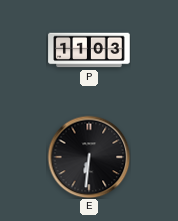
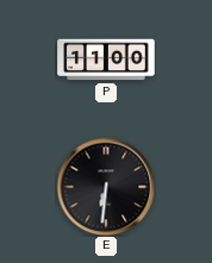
P: 11:03 -> 11:00
